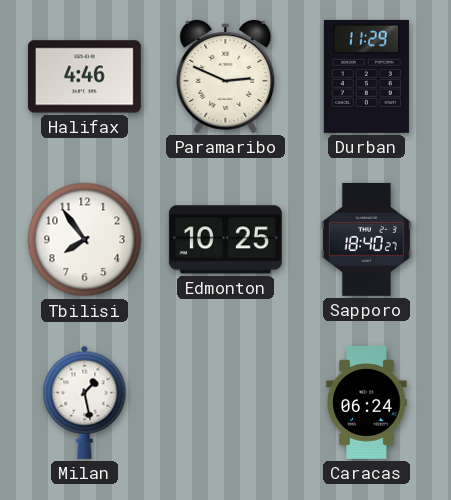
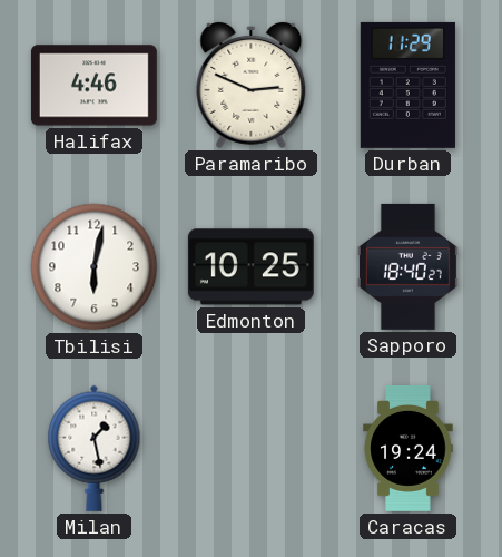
Tbilisi: 7:54 -> 6:02
Caracas: 06:24 -> 19:24
